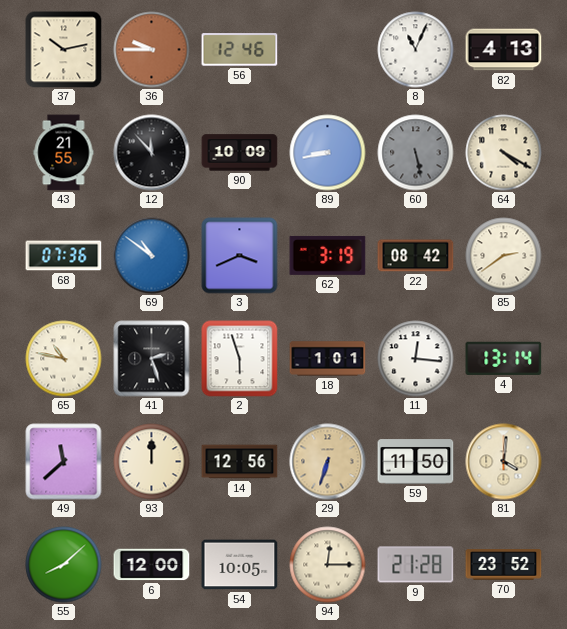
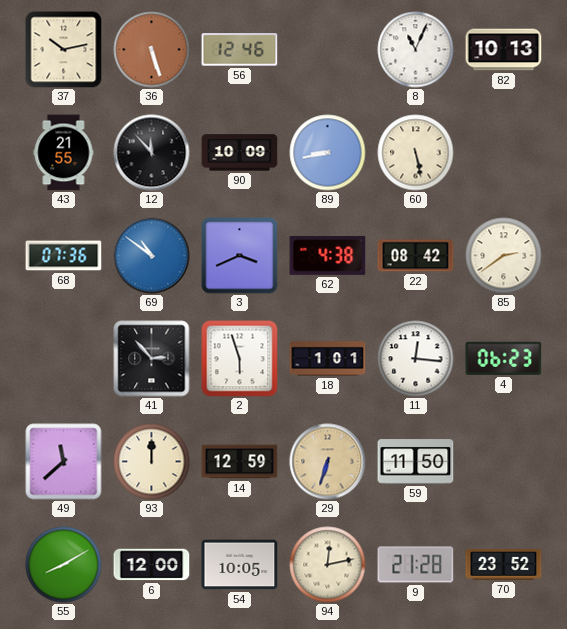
36: 9:45 -> 5:27
82: 4:13 -> 10:13
60 dial: grey -> cream
64: 4:20 -> none
62: 3:19 -> 4:38
65: 10:47 -> none
41: 2:27 -> 2:53
4: 13:14 -> 06:23
14: 12:56 -> 12:59
81: 4:01 -> none
55: 8:08 -> 8:10
94: 12:15 -> 12:13
